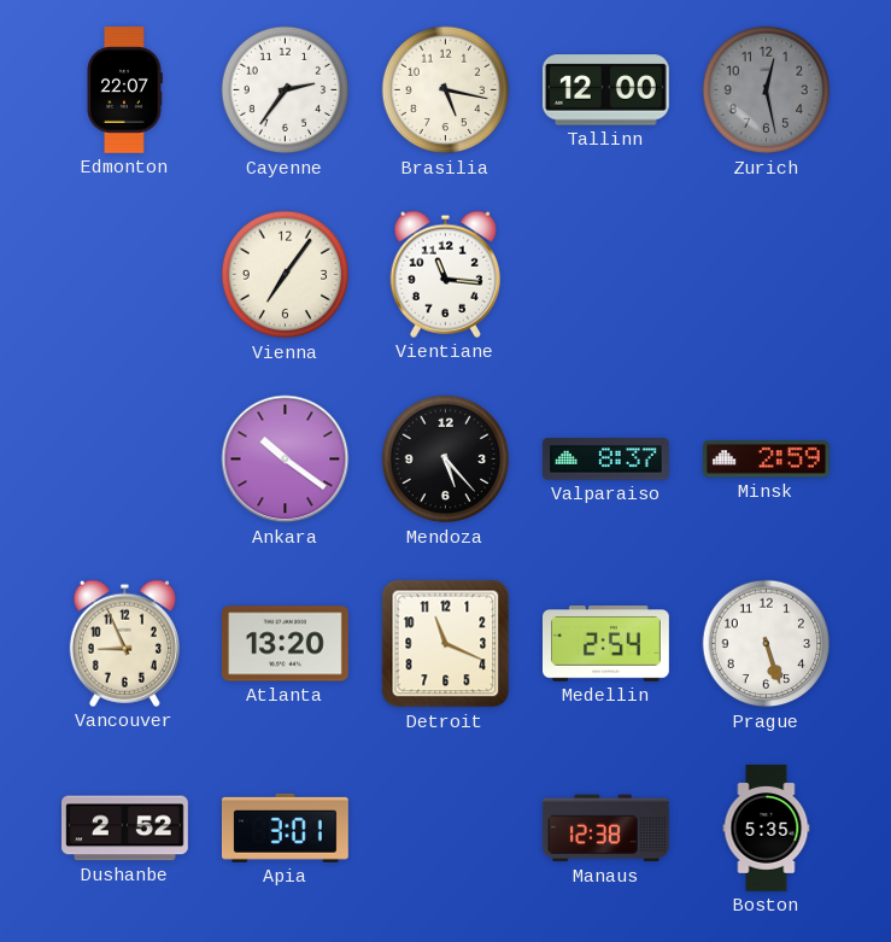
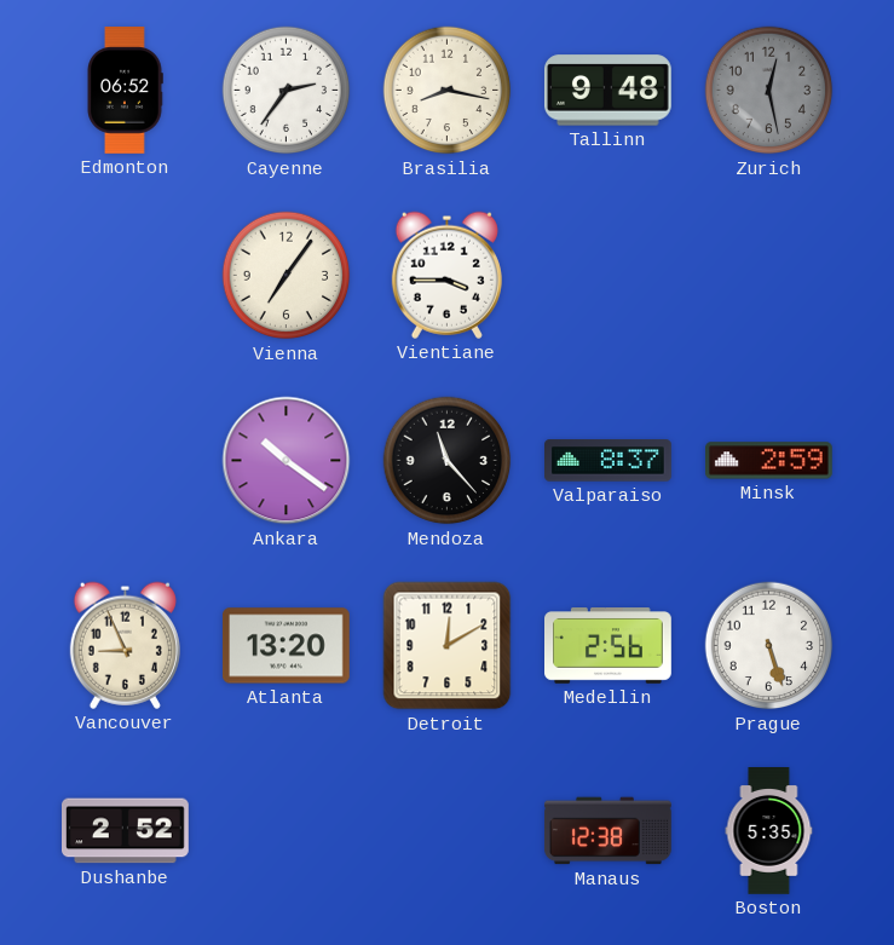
Edmonton: 22:07 -> 06:52
Brasilia: 5:17 -> 8:17
Tallinn: 12:00 -> 9:48
Vientiane: 11:16 -> 3:45
Mendoza: 5:23 -> 11:23
Detroit: 11:19 -> 12:10
Medellin: 2:54 -> 2:56
Apia: 3:01 -> none
